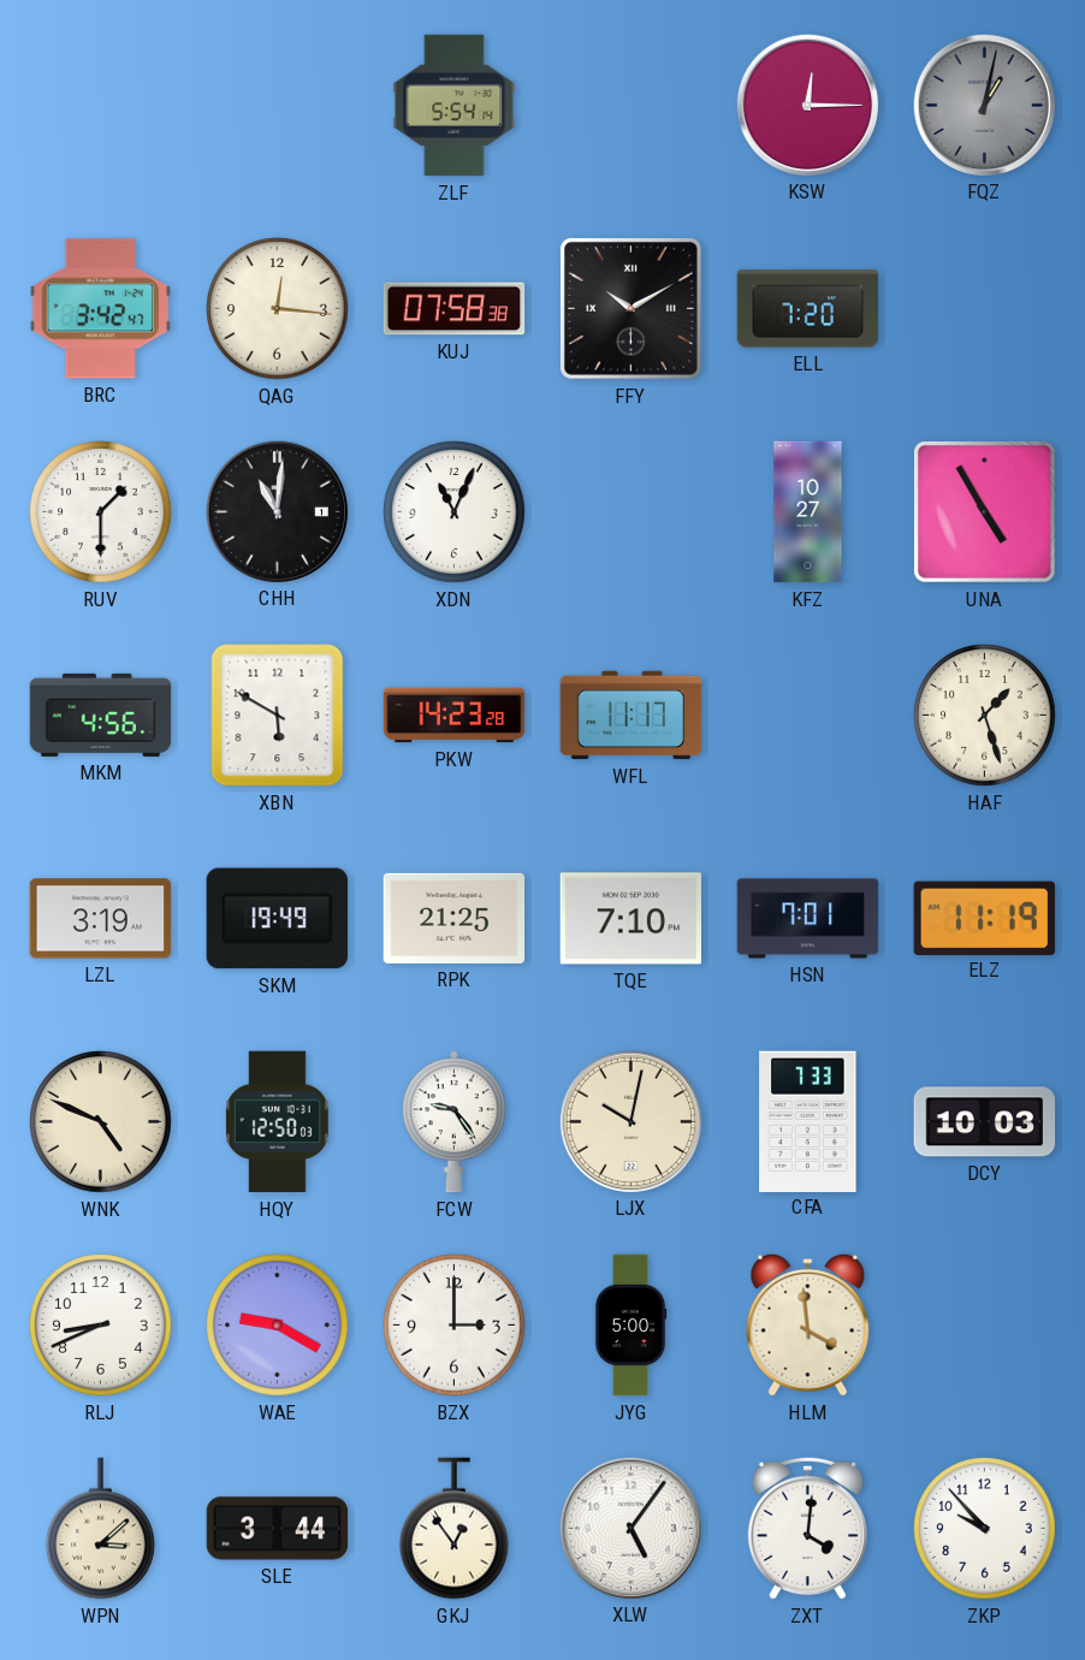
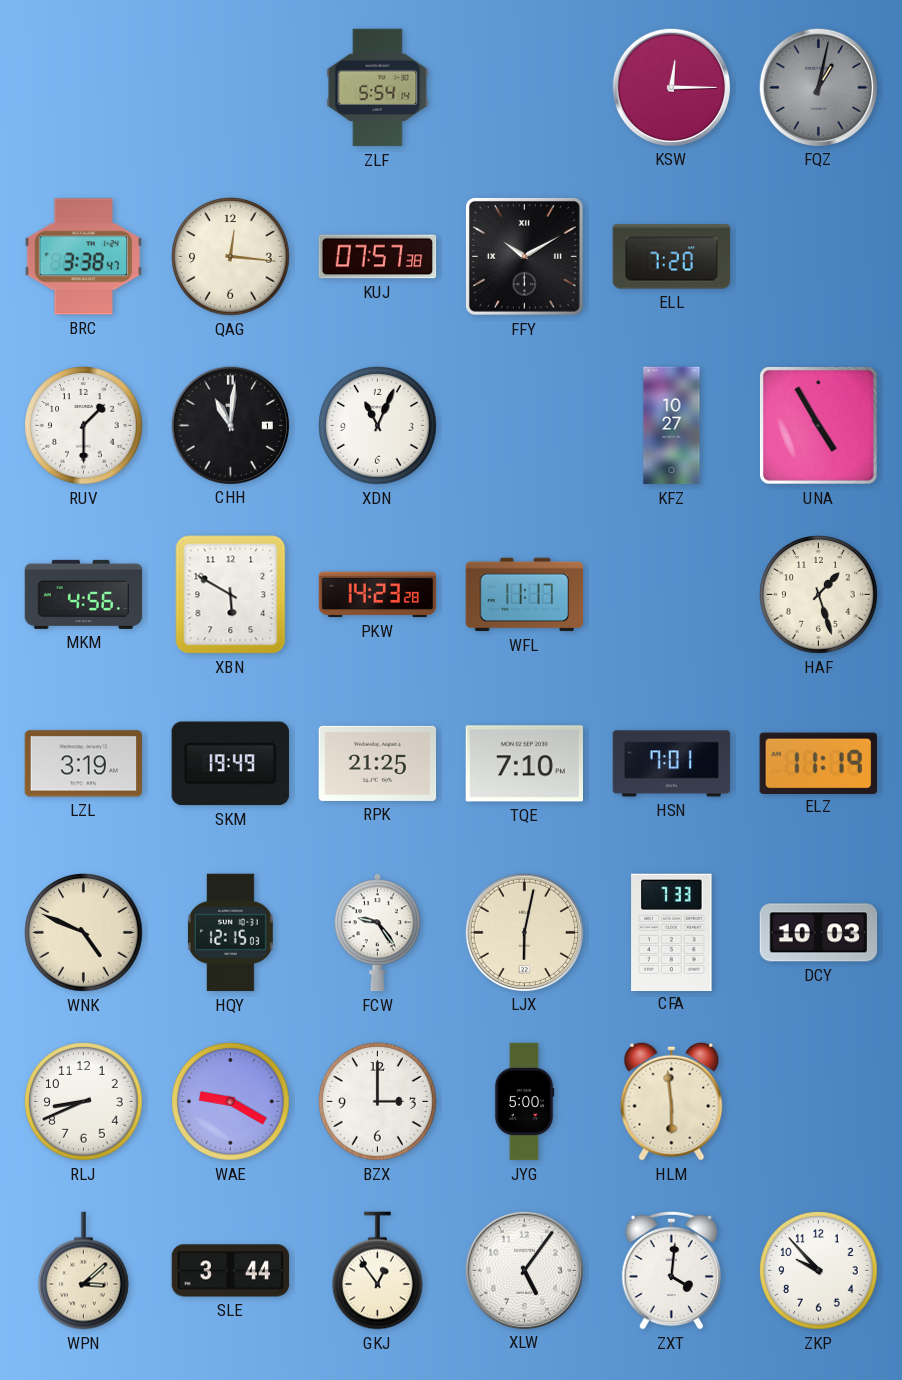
BRC: 3:42 -> 3:38
KUJ: 07:58 -> 07:57
HQY: 12:50 -> 12:15
LJX: 10:02 -> 6:02
HLM: 3:59 -> 5:59
